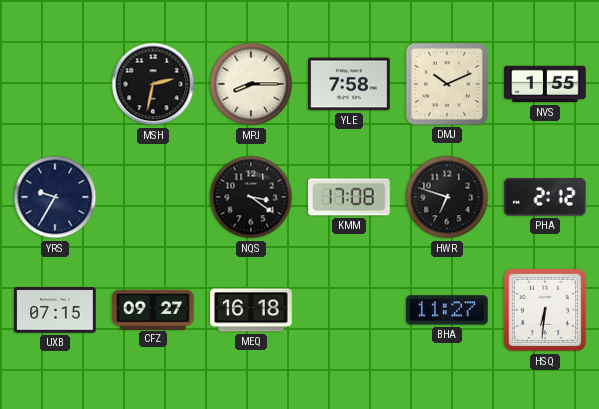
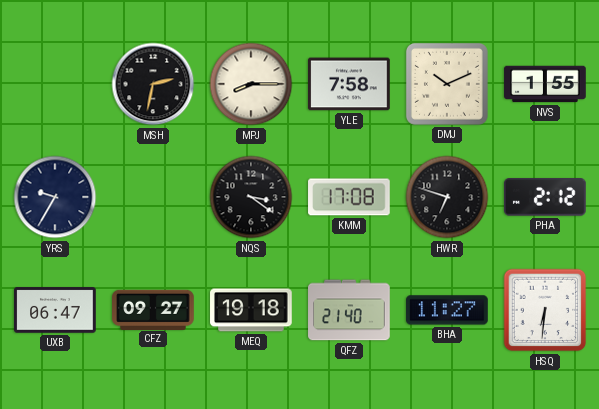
UXB: 07:15 -> 06:47
MEQ: 16:18 -> 19:18
QFZ: none -> 21:40
